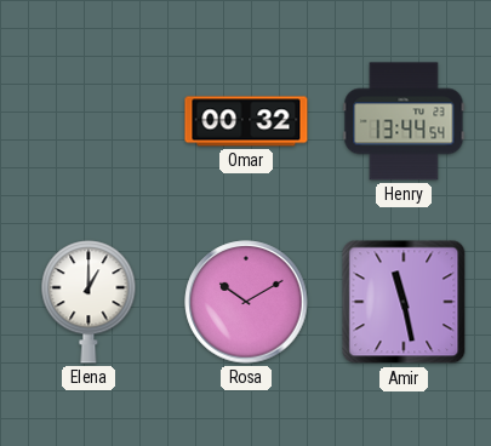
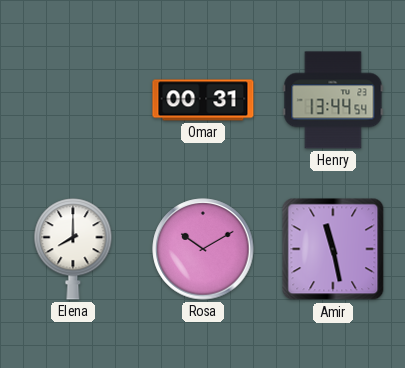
Omar: 00:32 -> 00:31
Elena: 1:00 -> 8:00
